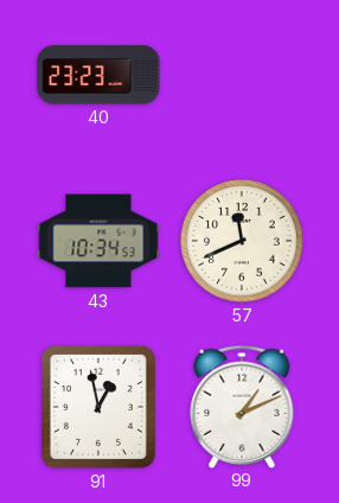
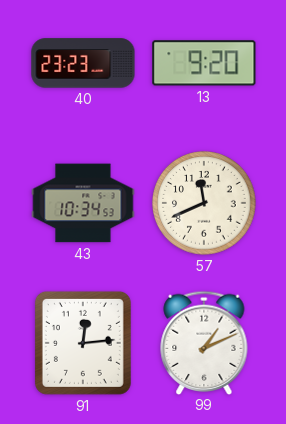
13: none -> 9:20
91: 12:58 -> 12:14
